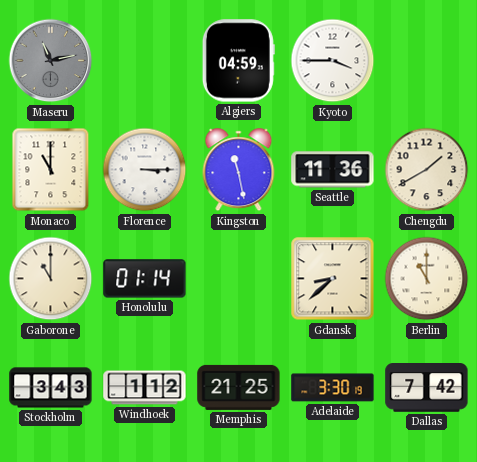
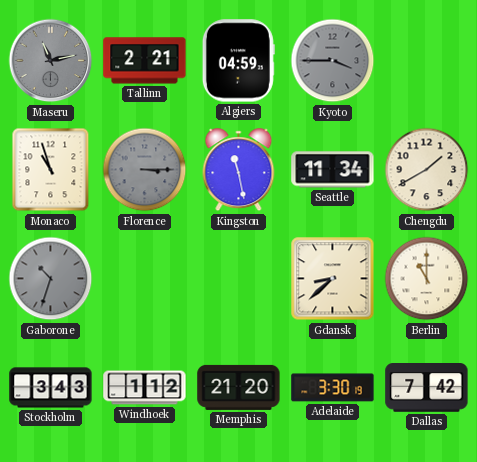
Tallinn: none -> 2:21
Kyoto dial: white -> grey
Monaco: 11:00 -> 10:57
Florence dial: white -> grey
Seattle: 11:36 -> 11:34
Gaborone: 11:00 -> 10:33
Gaborone dial: cream -> grey
Honolulu: 01:14 -> none
Memphis: 21:25 -> 21:20
